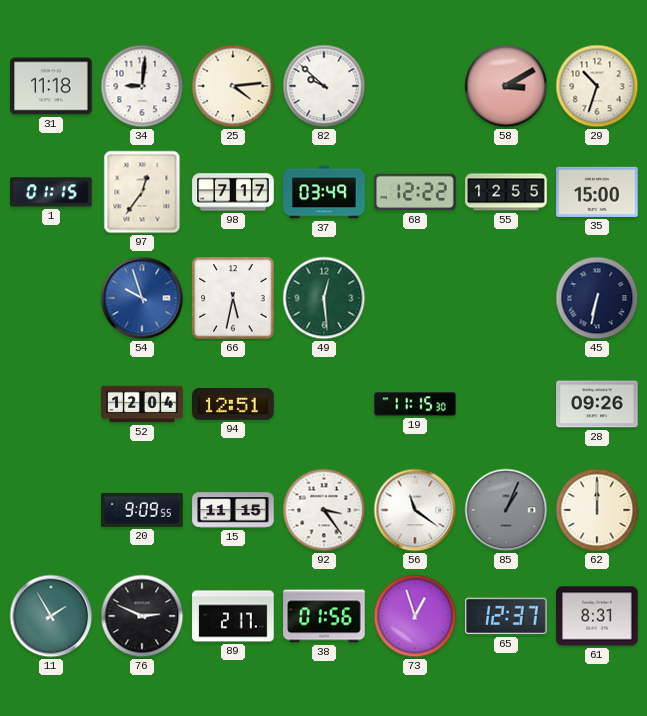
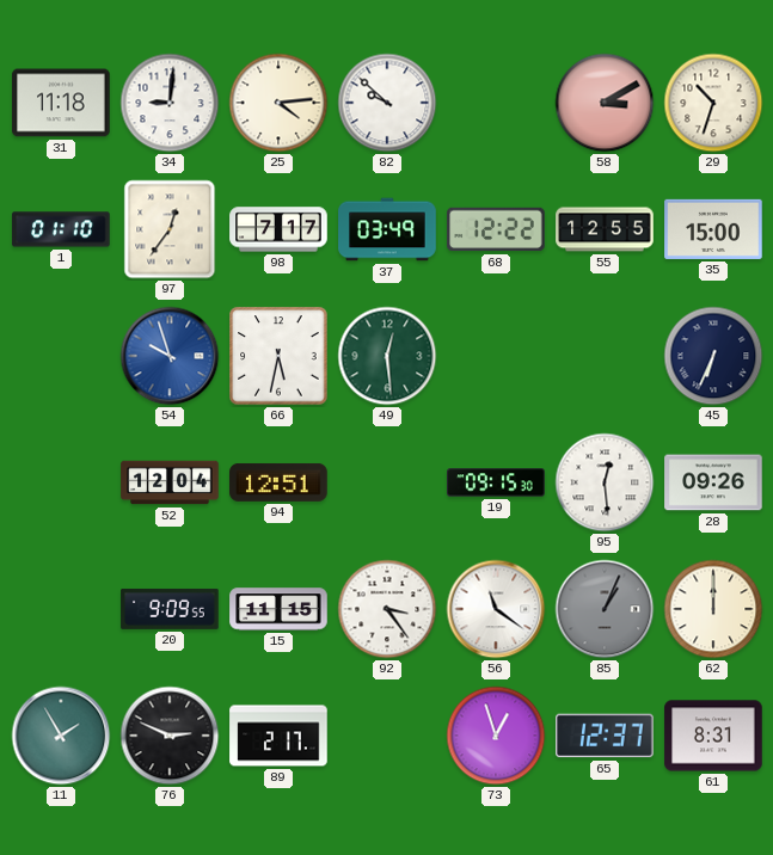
1: 01:15 -> 01:10
45: 6:32 -> 6:34
19: 11:15 -> 09:15
95: none -> 12:29
38: 01:56 -> none
